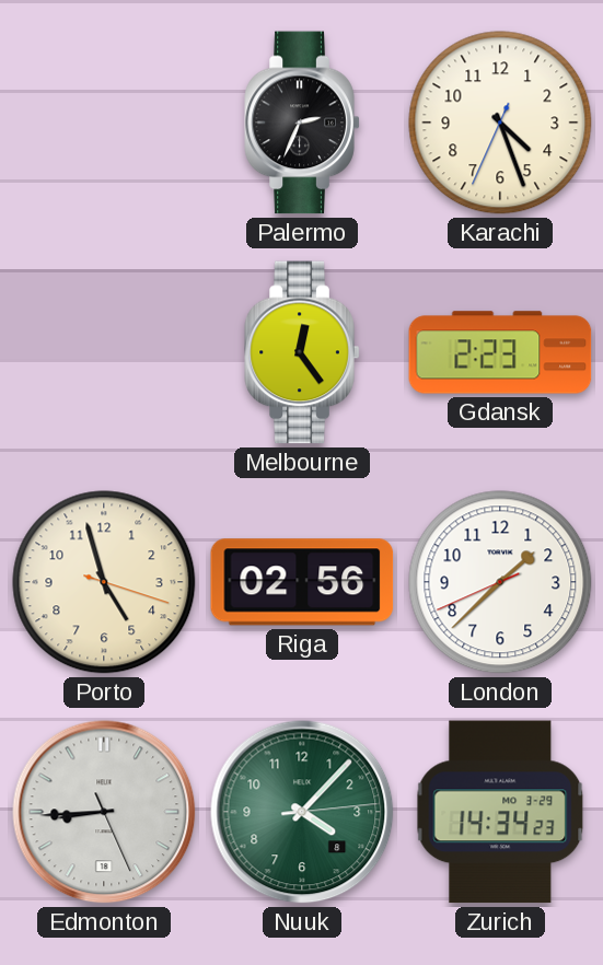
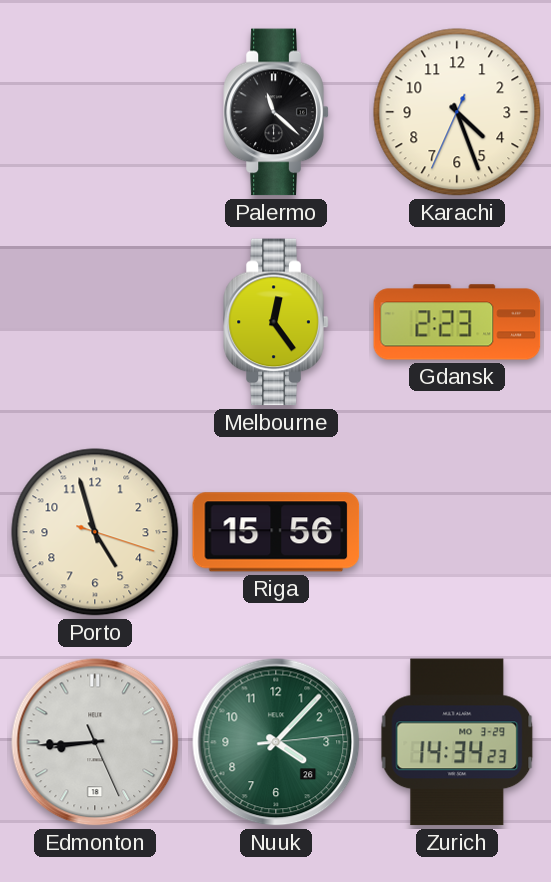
Palermo: 2:34 -> 11:22
Riga: 02:56 -> 15:56
London: 1:37 -> none
Nuuk date: 8 -> 26
